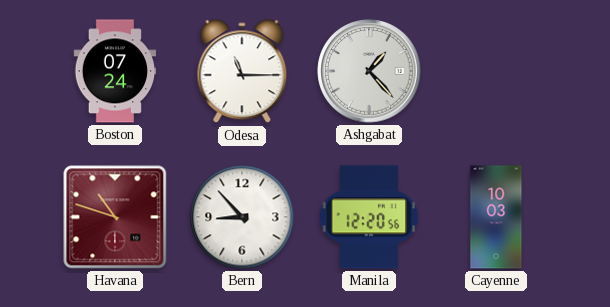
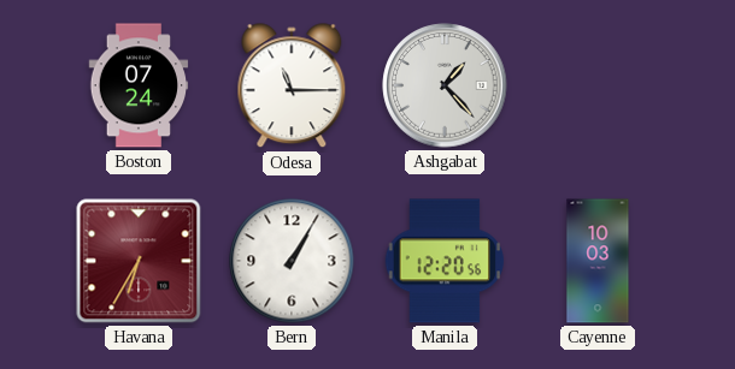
Havana: 10:48 -> 6:35
Bern: 8:53 -> 1:05
